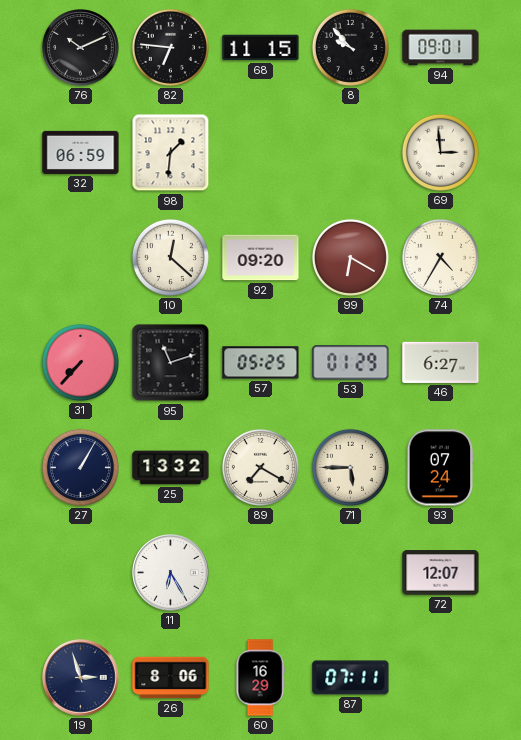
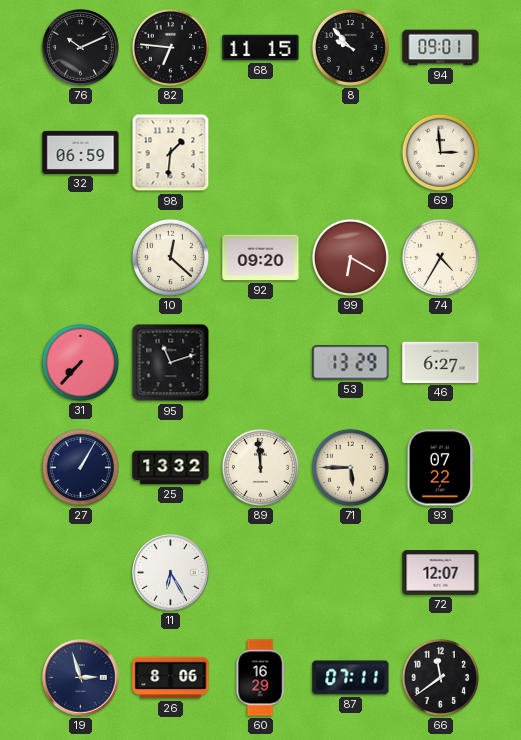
57: 05:25 -> none
53: 01:29 -> 13:29
89: 7:20 -> 11:59
93: 07:24 -> 07:22
66: none -> 11:39
